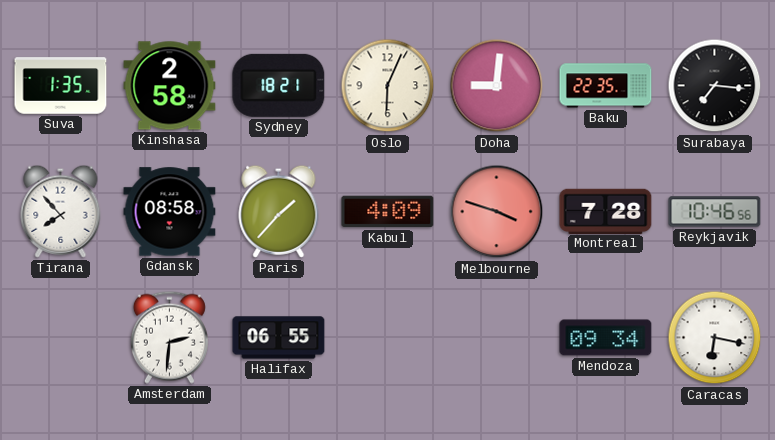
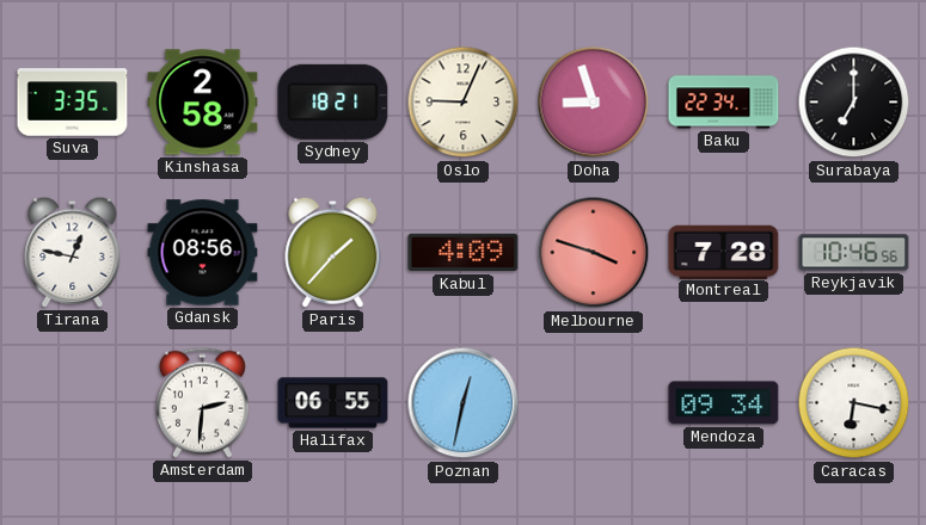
Suva: 1:35 -> 3:35
Oslo: 6:04 -> 9:04
Doha: 9:01 -> 8:57
Baku: 22:35 -> 22:34
Surabaya: 7:16 -> 7:00
Tirana: 7:53 -> 12:47
Gdansk: 08:58 -> 08:56
Poznan: none -> 12:32
